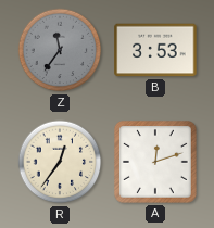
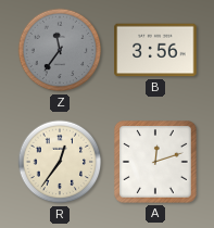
B: 3:53 -> 3:56
